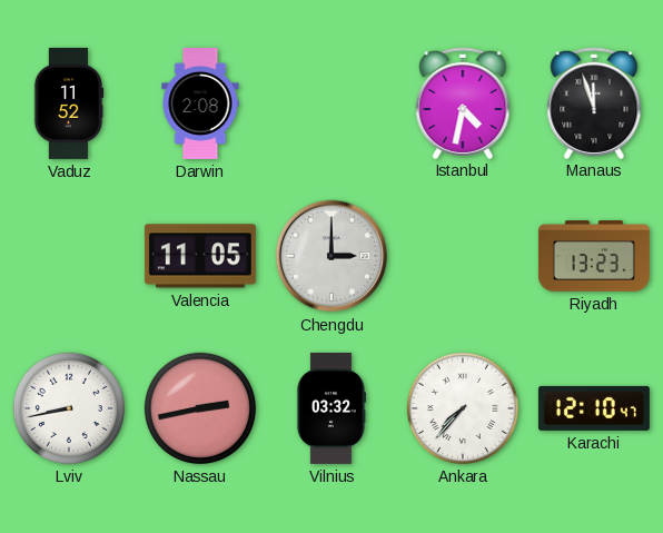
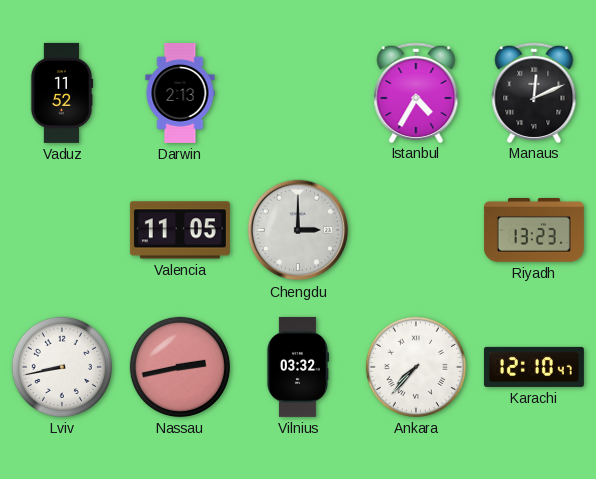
Darwin: 2:08 -> 2:13
Istanbul: 4:32 -> 4:35
Manaus: 11:57 -> 12:11
